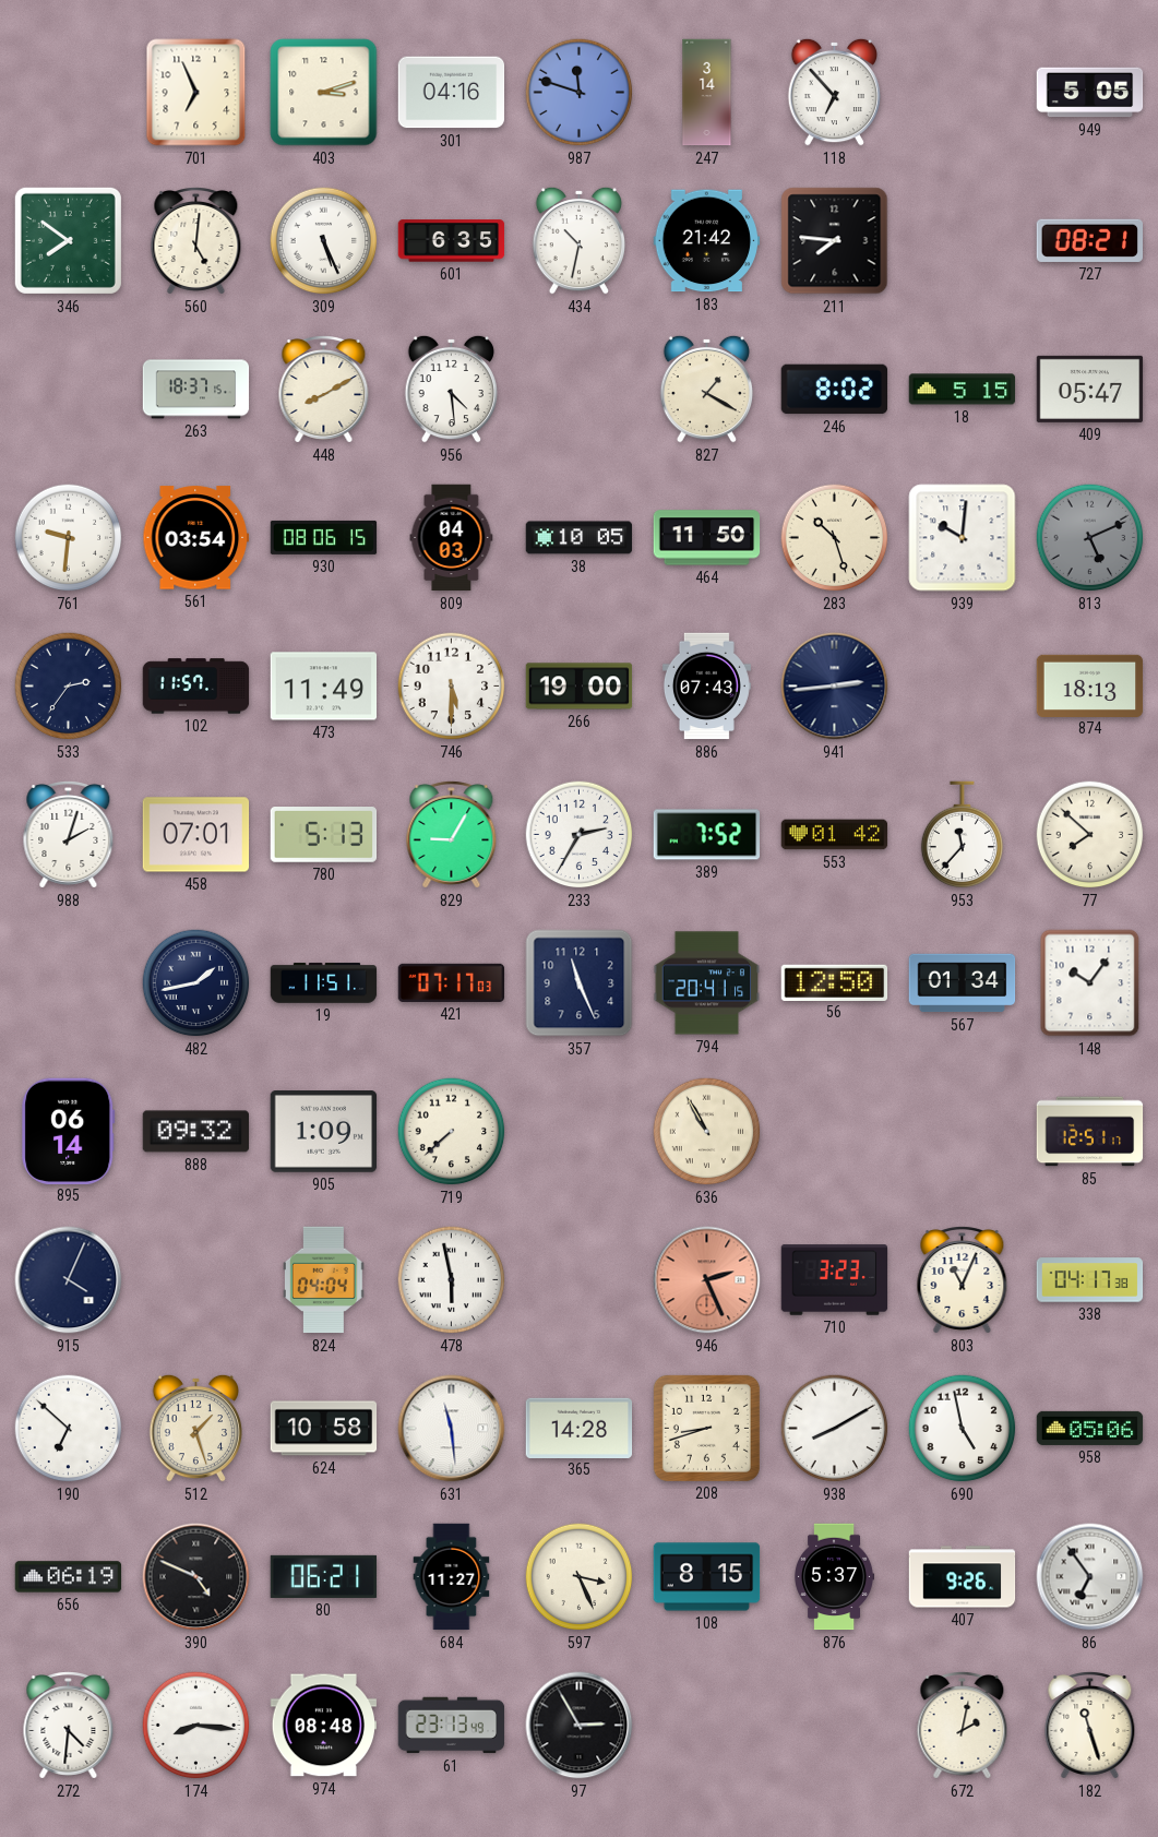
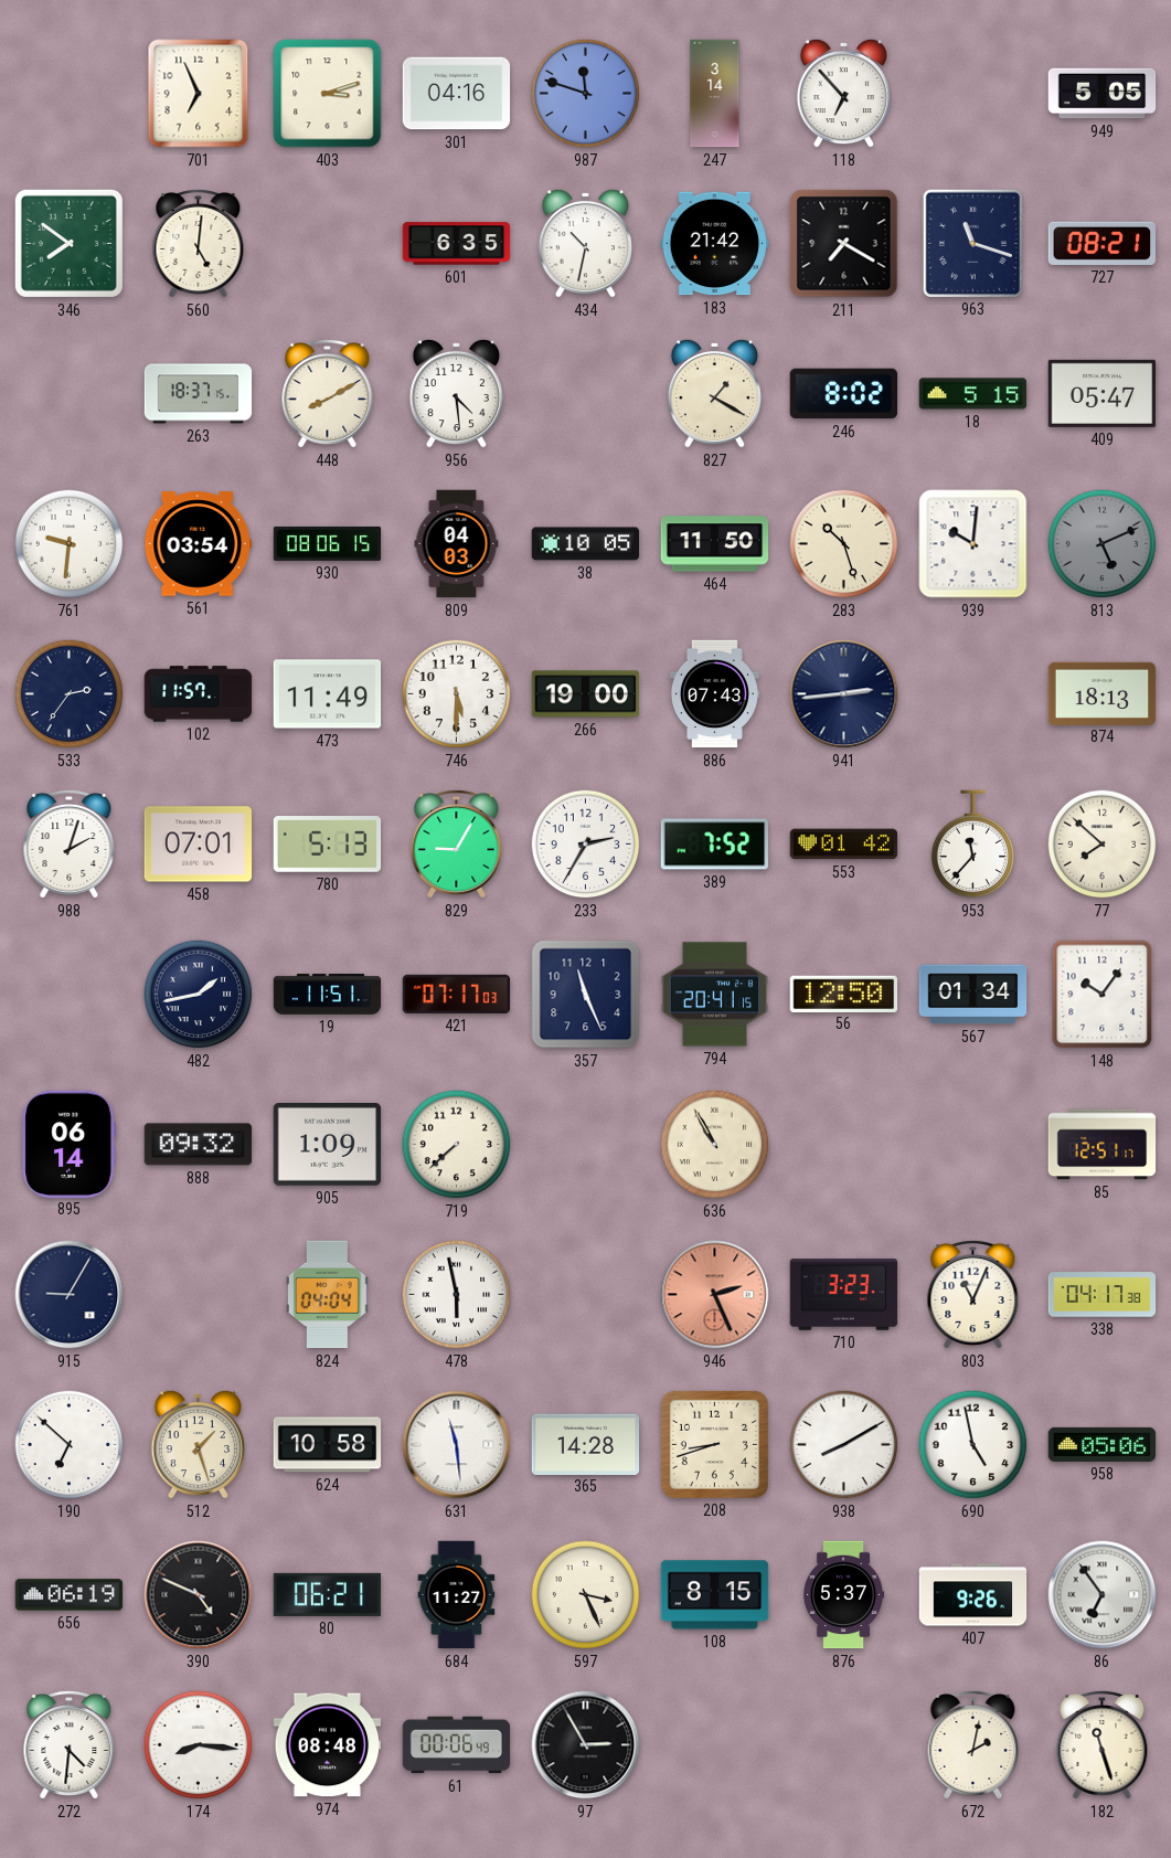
309: 5:26 -> none
211: 7:46 -> 7:20
963: none -> 11:18
915: 4:04 -> 9:05
61: 23:13 -> 00:06
